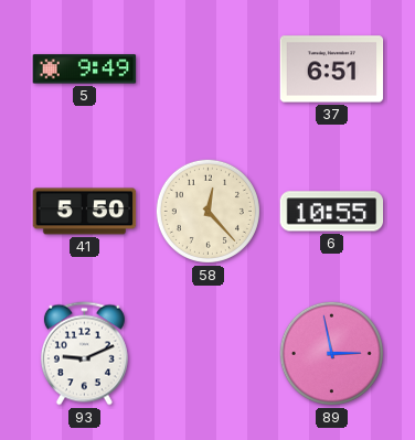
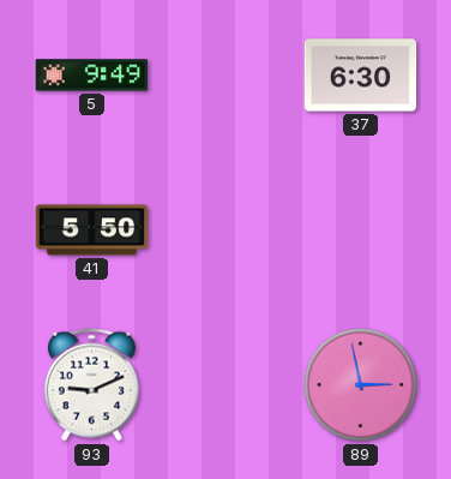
37: 6:51 -> 6:30
58: 12:23 -> none
6: 10:55 -> none
